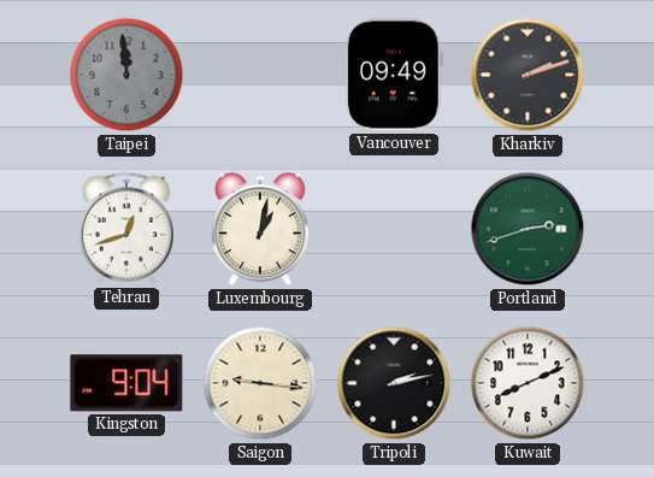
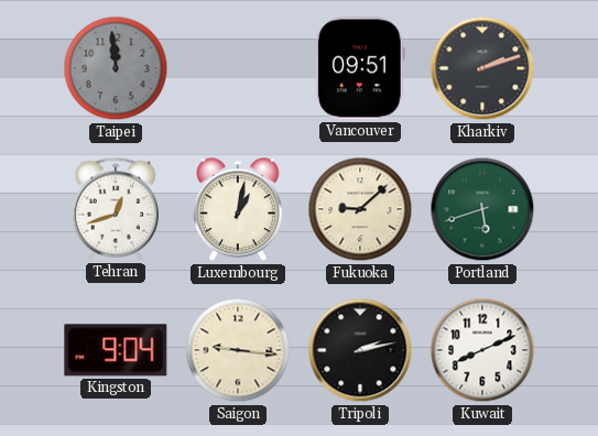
Vancouver: 09:49 -> 09:51
Fukuoka: none -> 9:08
Portland: 2:42 -> 5:42
